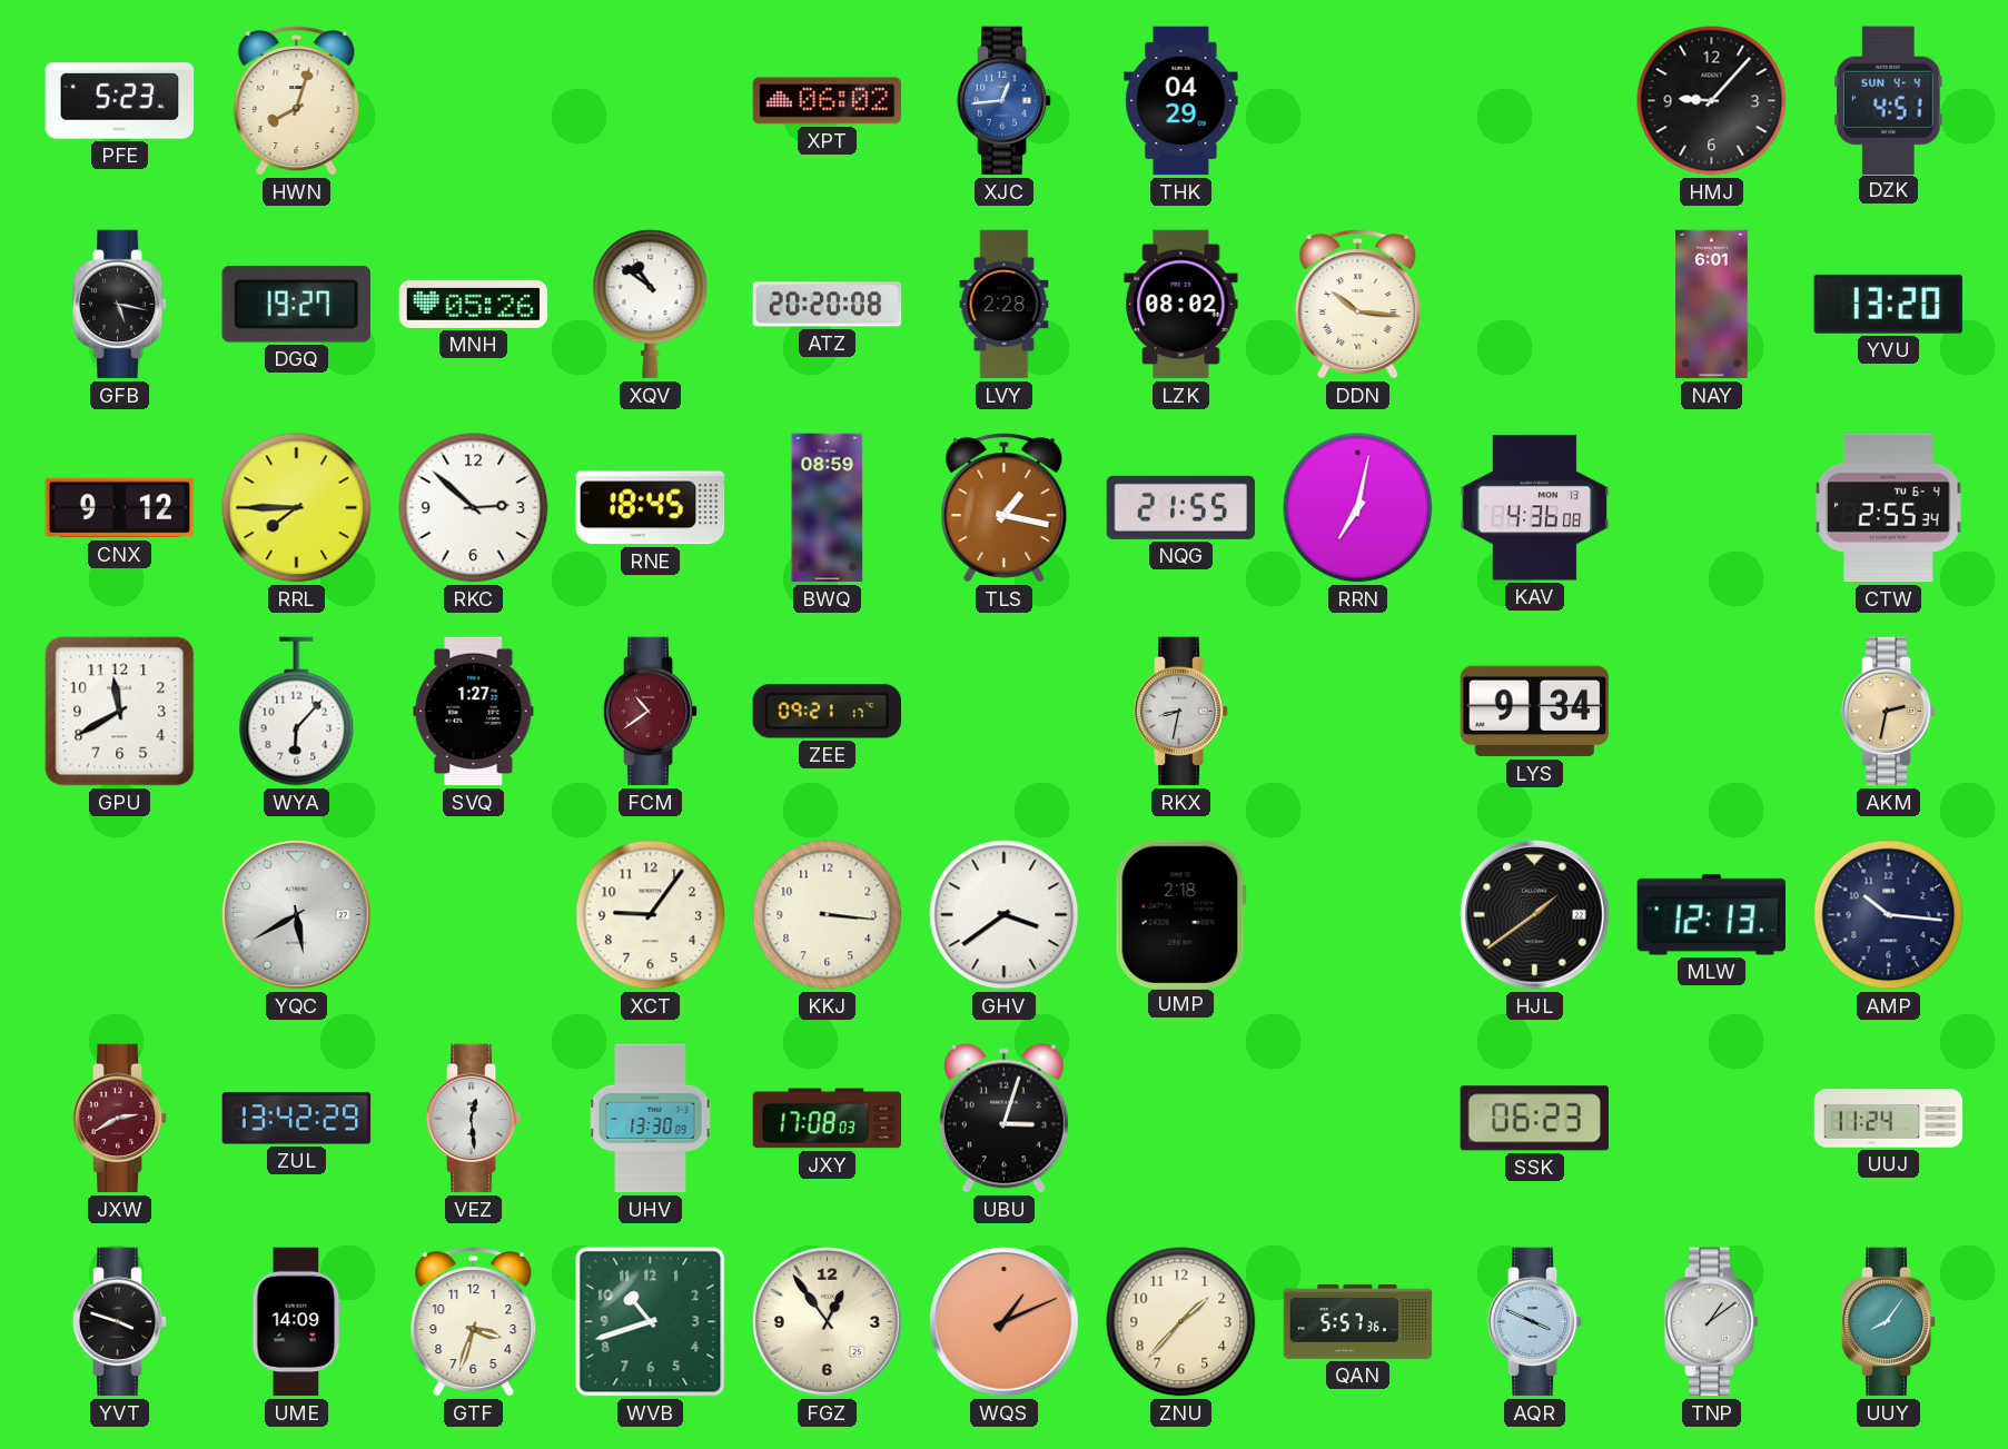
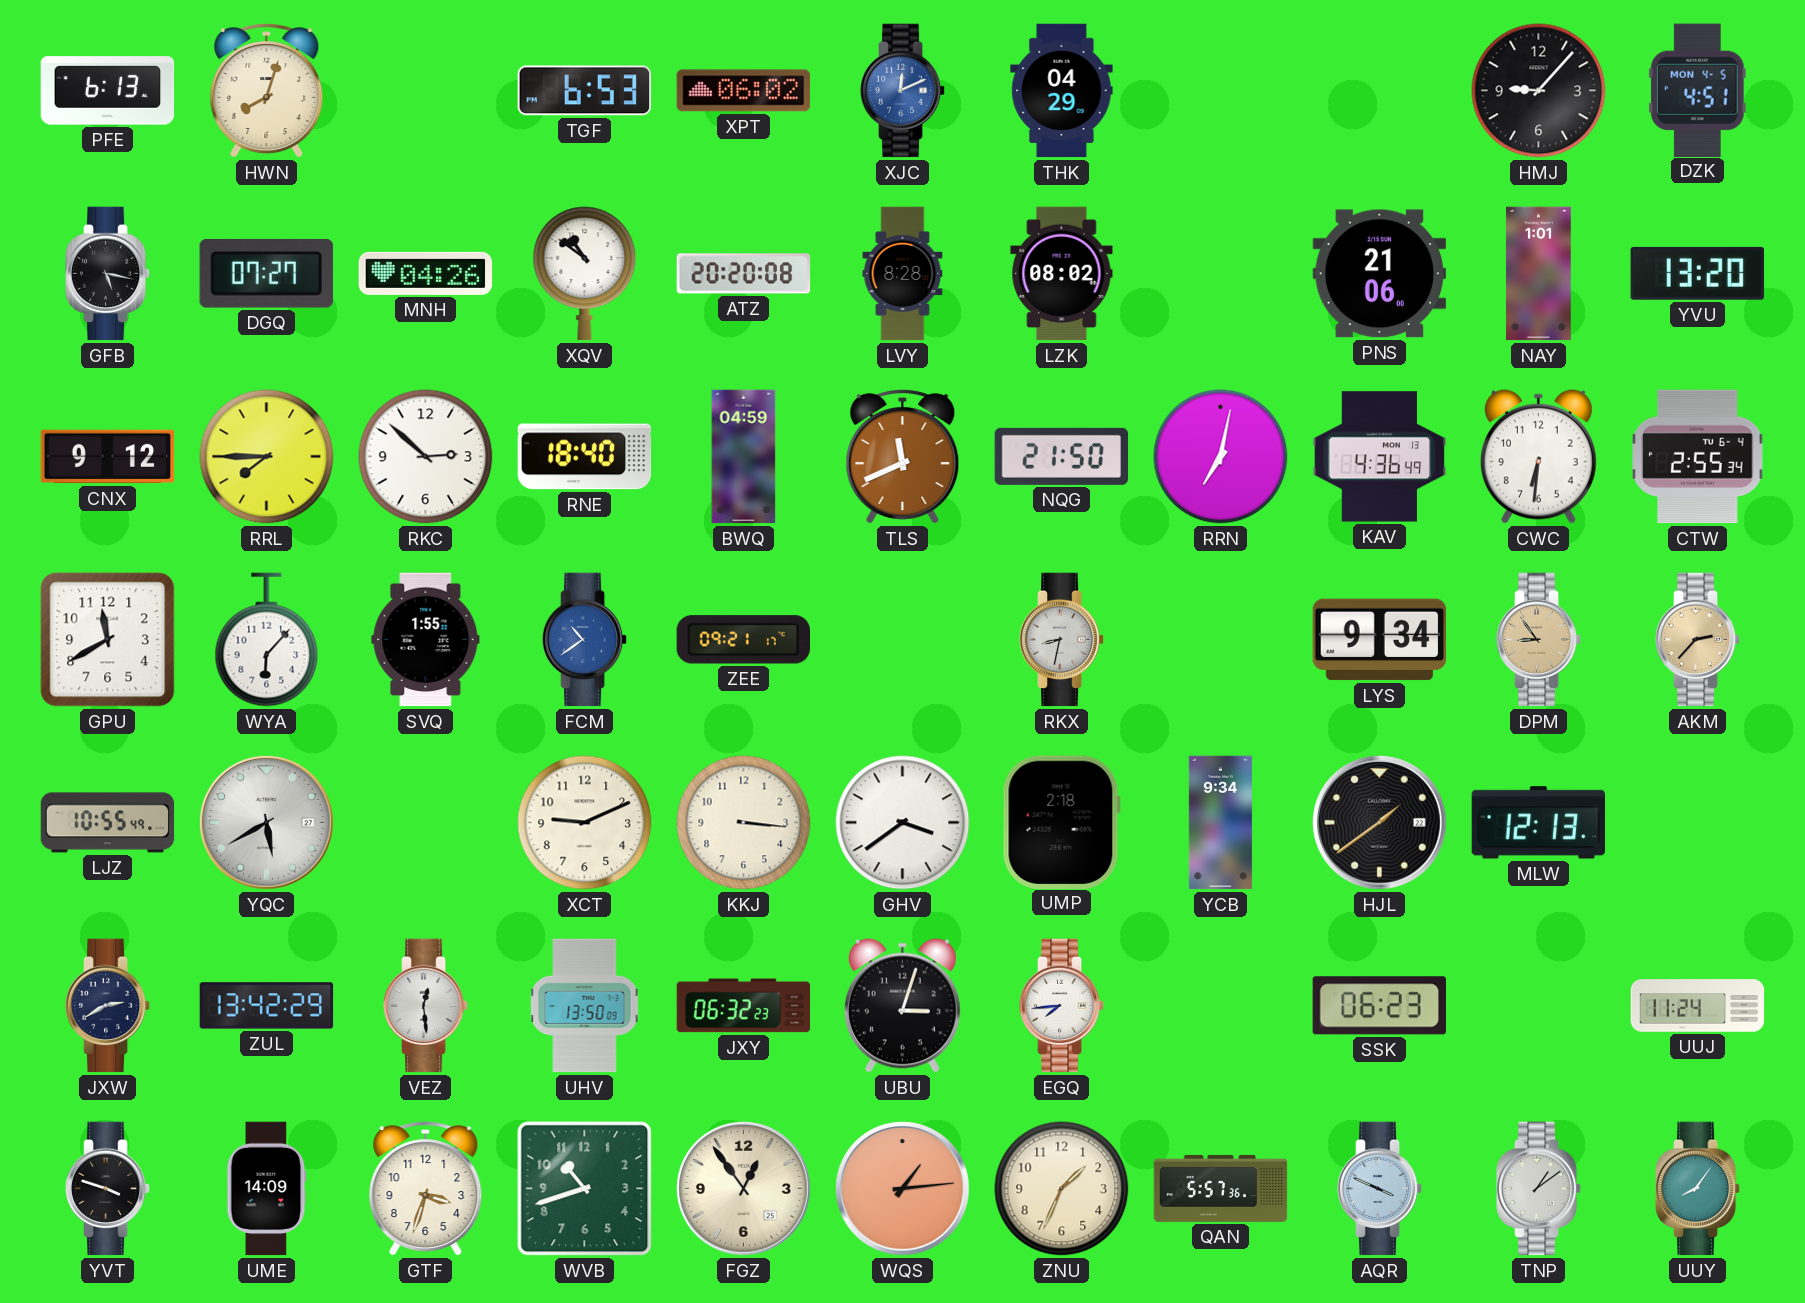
PFE: 5:23 -> 6:13
TGF: none -> 6:53
XJC: 12:44 -> 12:11
DZK date: SUN 4-4 -> MON 4-5
DGQ: 19:27 -> 07:27
MNH: 05:26 -> 04:26
LVY: 2:28 -> 8:28
DDN: 10:16 -> none
PNS: none -> 21:06
NAY: 6:01 -> 1:01
RNE: 18:45 -> 18:40
BWQ: 08:59 -> 04:59
TLS: 1:17 -> 11:41
NQG: 21:55 -> 21:50
KAV: 4:36:08 -> 4:36:49
CWC: none -> 6:31
SVQ: 1:27 -> 1:55
FCM dial: burgundy -> blue
DPM: none -> 8:54
AKM: 2:32 -> 2:37
LJZ: none -> 10:55
XCT: 9:06 -> 9:11
YCB: none -> 9:34
AMP: 10:16 -> none
JXW dial: burgundy -> navy
UHV: 13:30 -> 13:50
JXY: 17:08 -> 06:32
EGQ: none -> 7:44
WQS: 1:11 -> 1:14
ZNU: 1:37 -> 1:34
